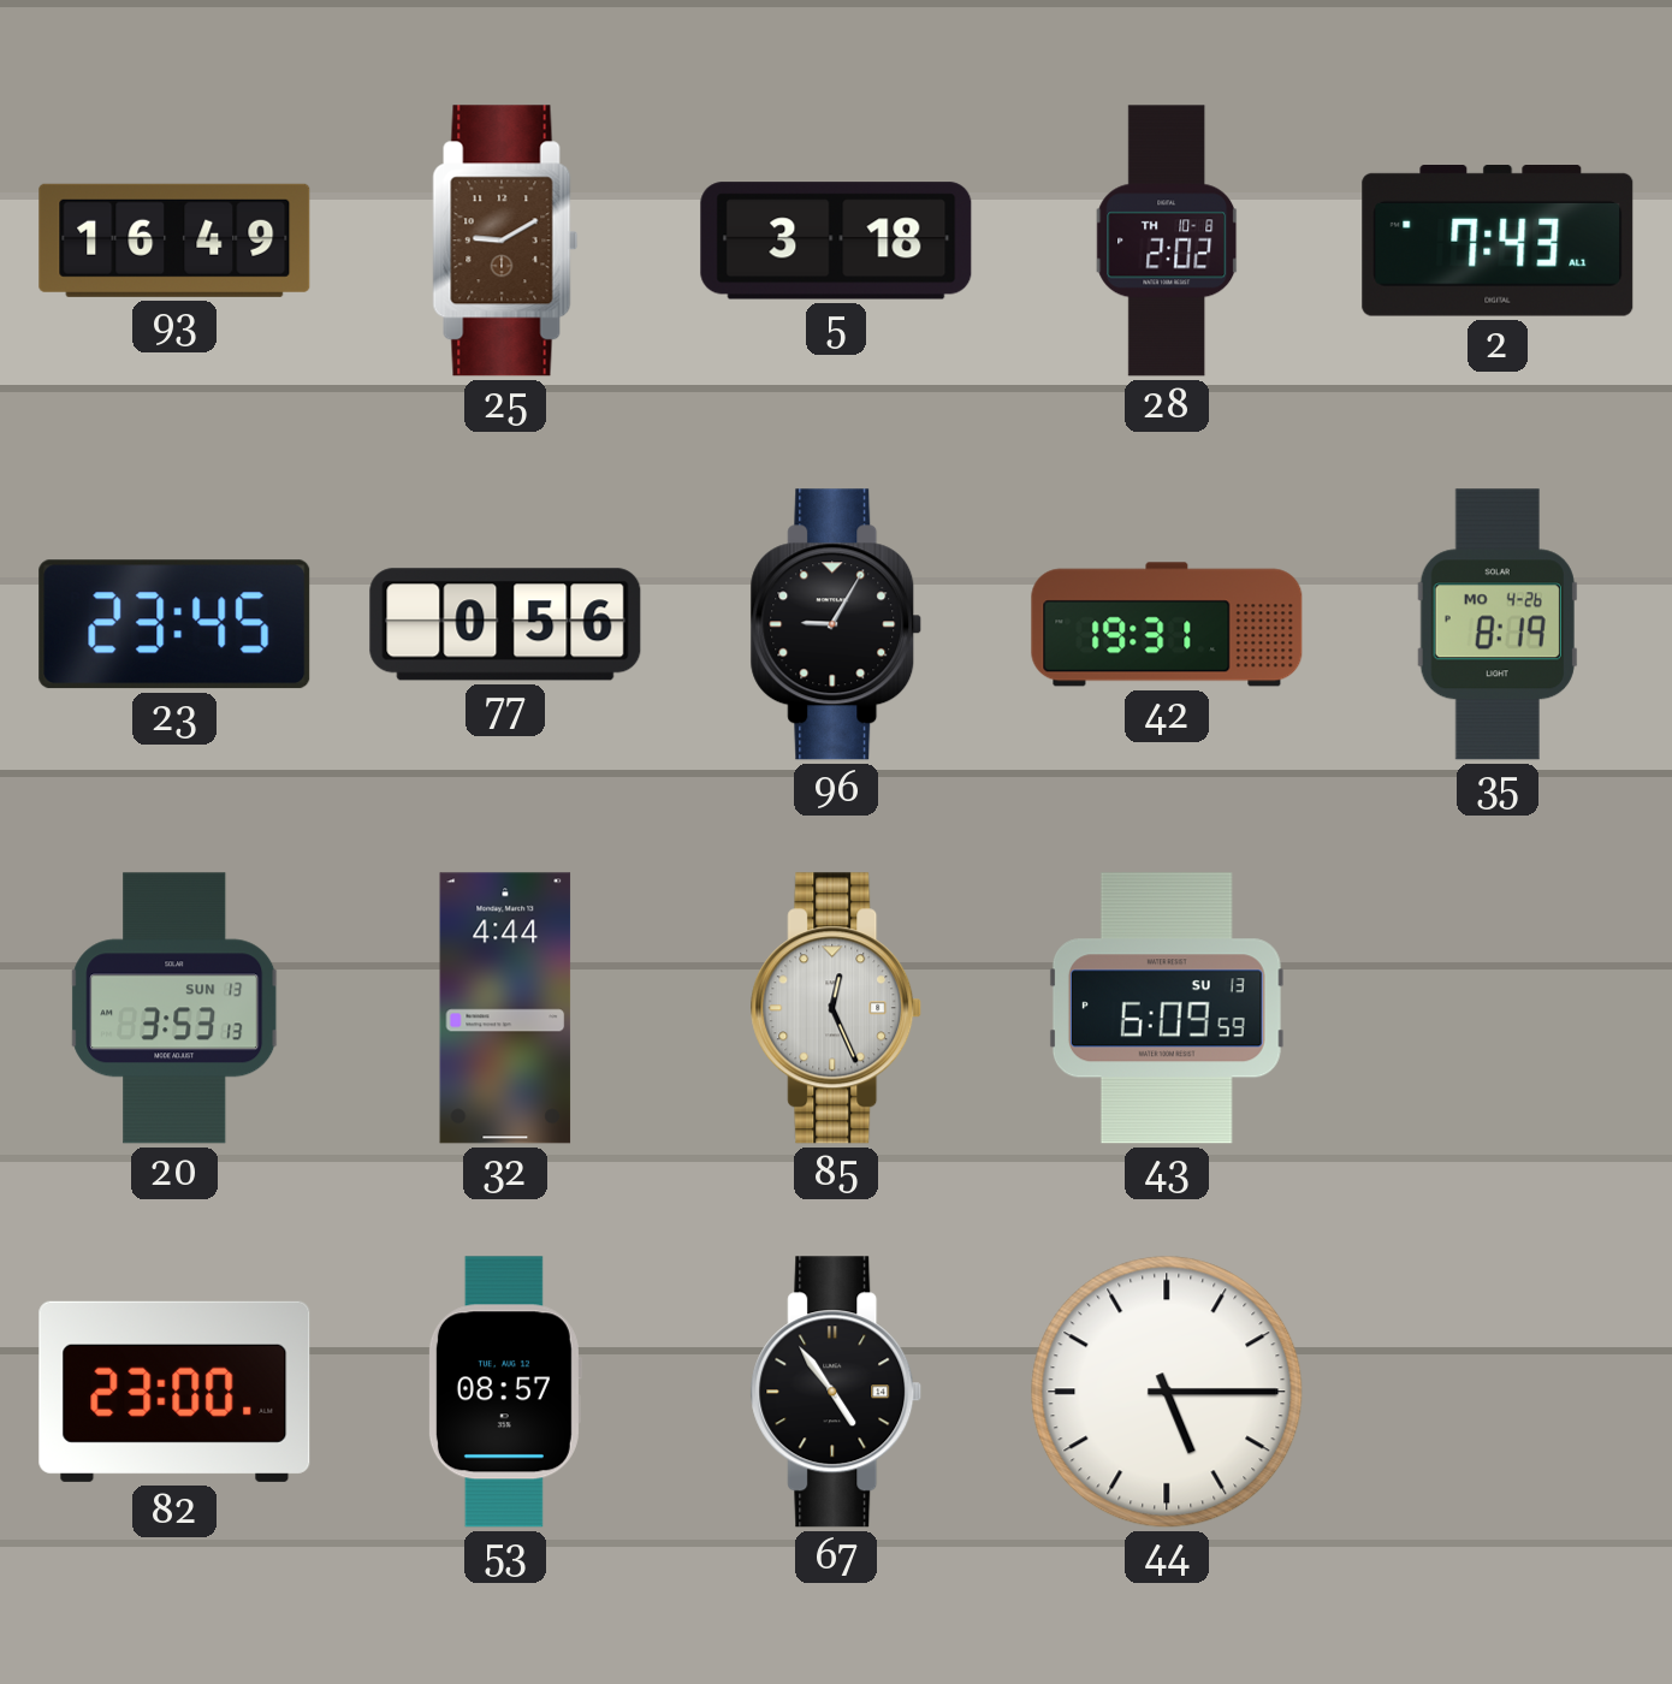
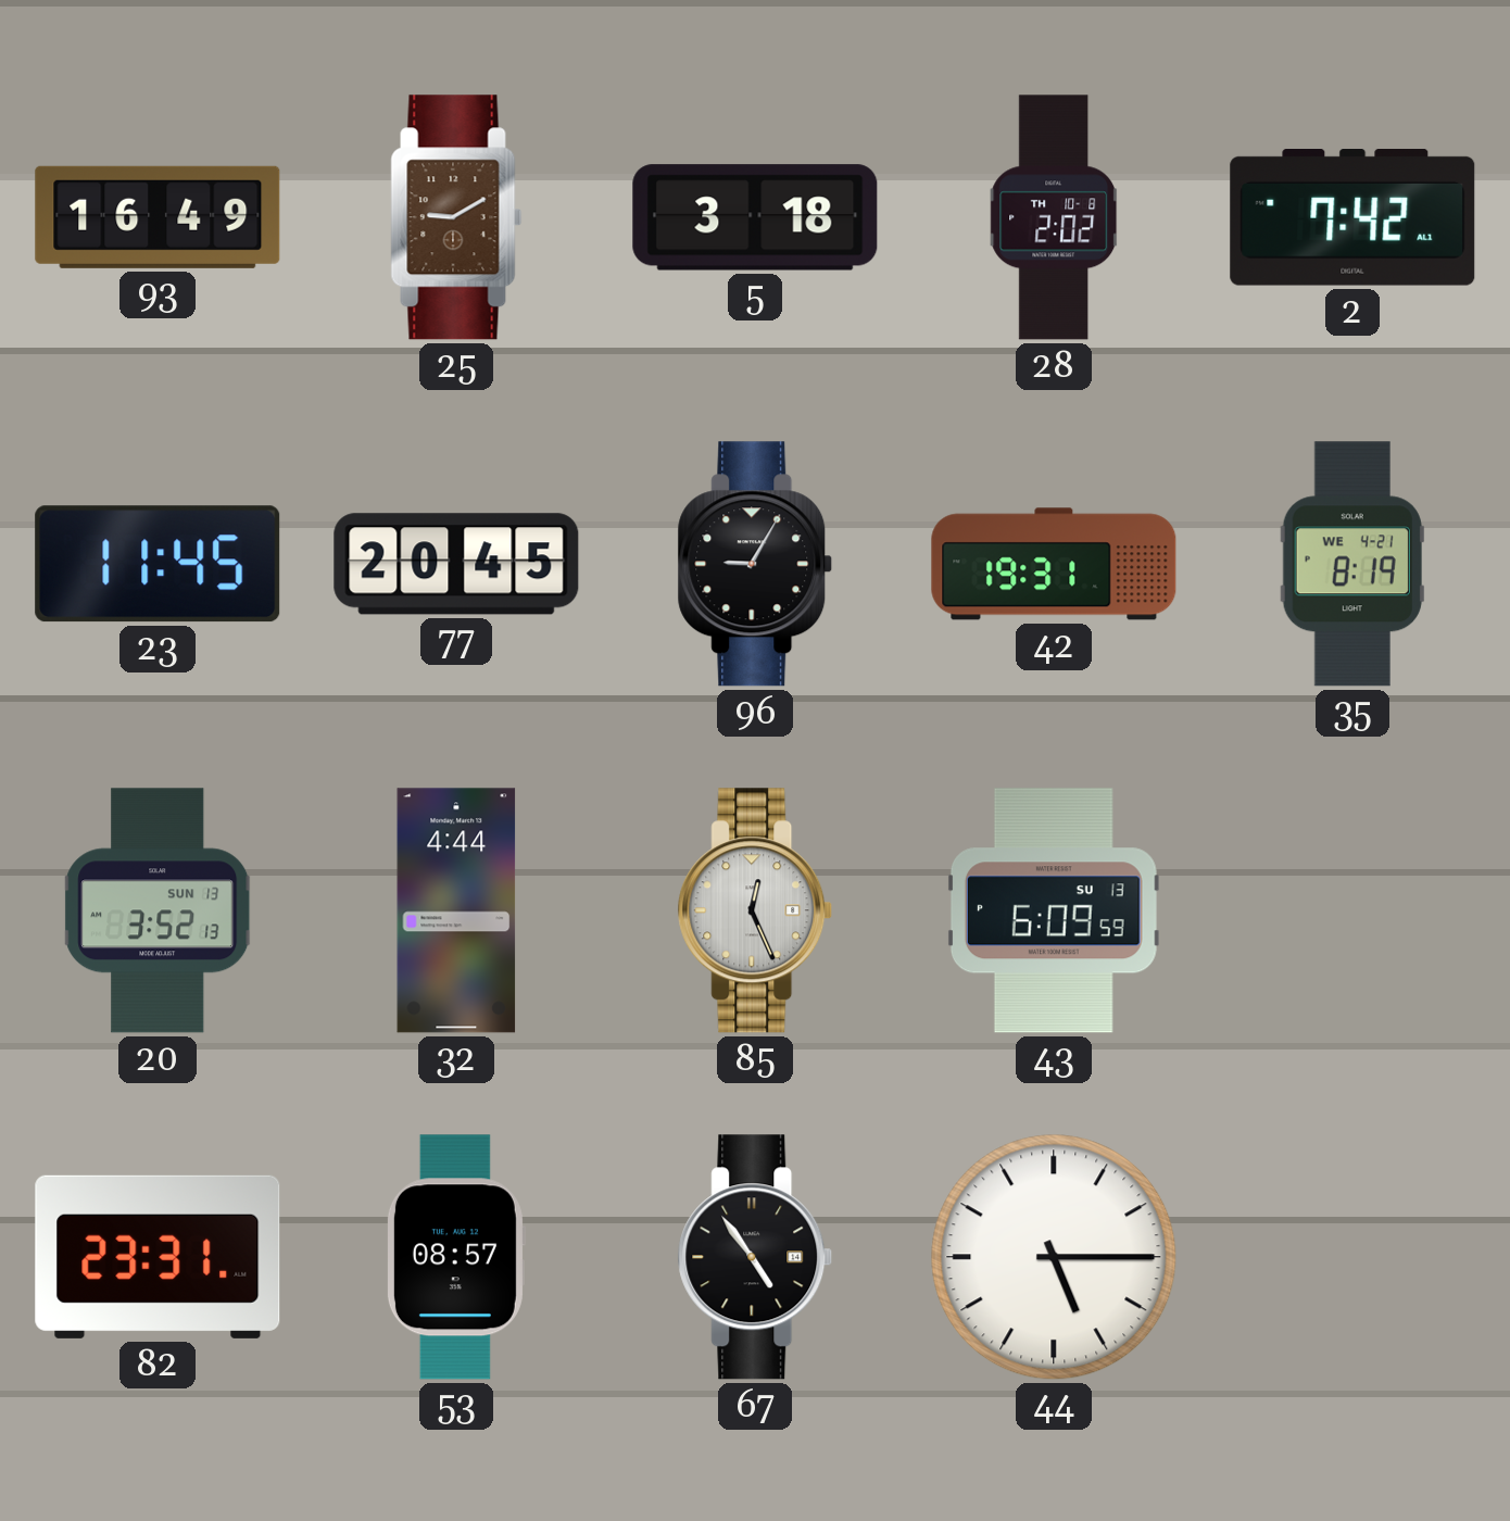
2: 7:43 -> 7:42
23: 23:45 -> 11:45
77: 0:56 -> 20:45
35 date: MO 4-26 -> WE 4-21
20: 3:53 -> 3:52
82: 23:00 -> 23:31
